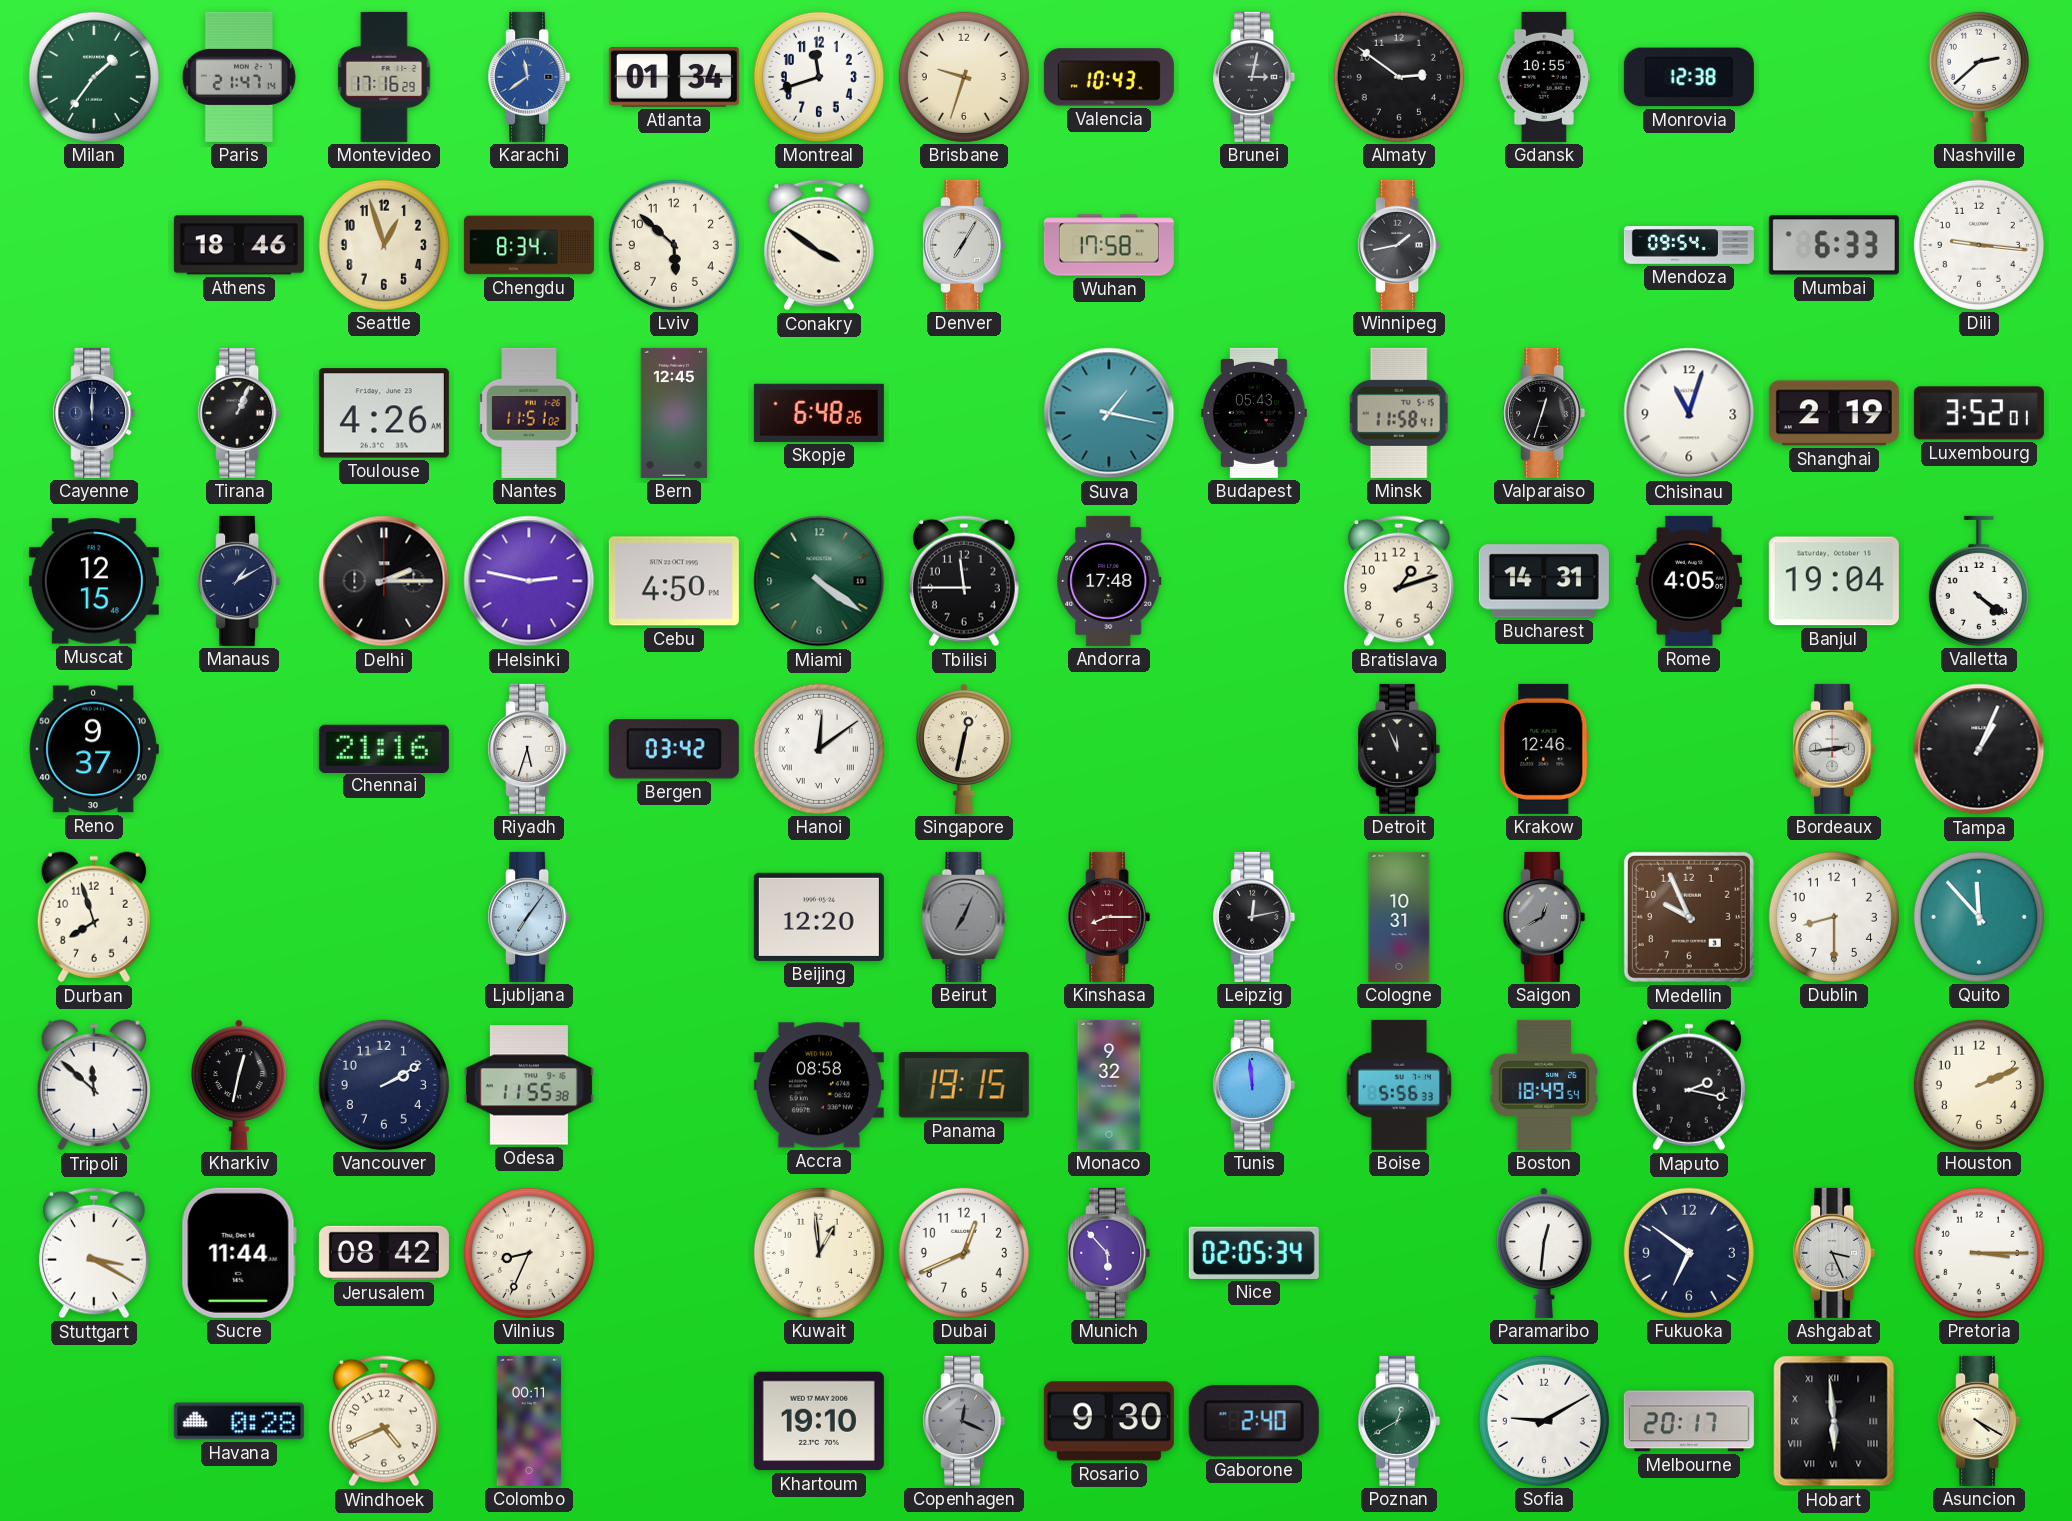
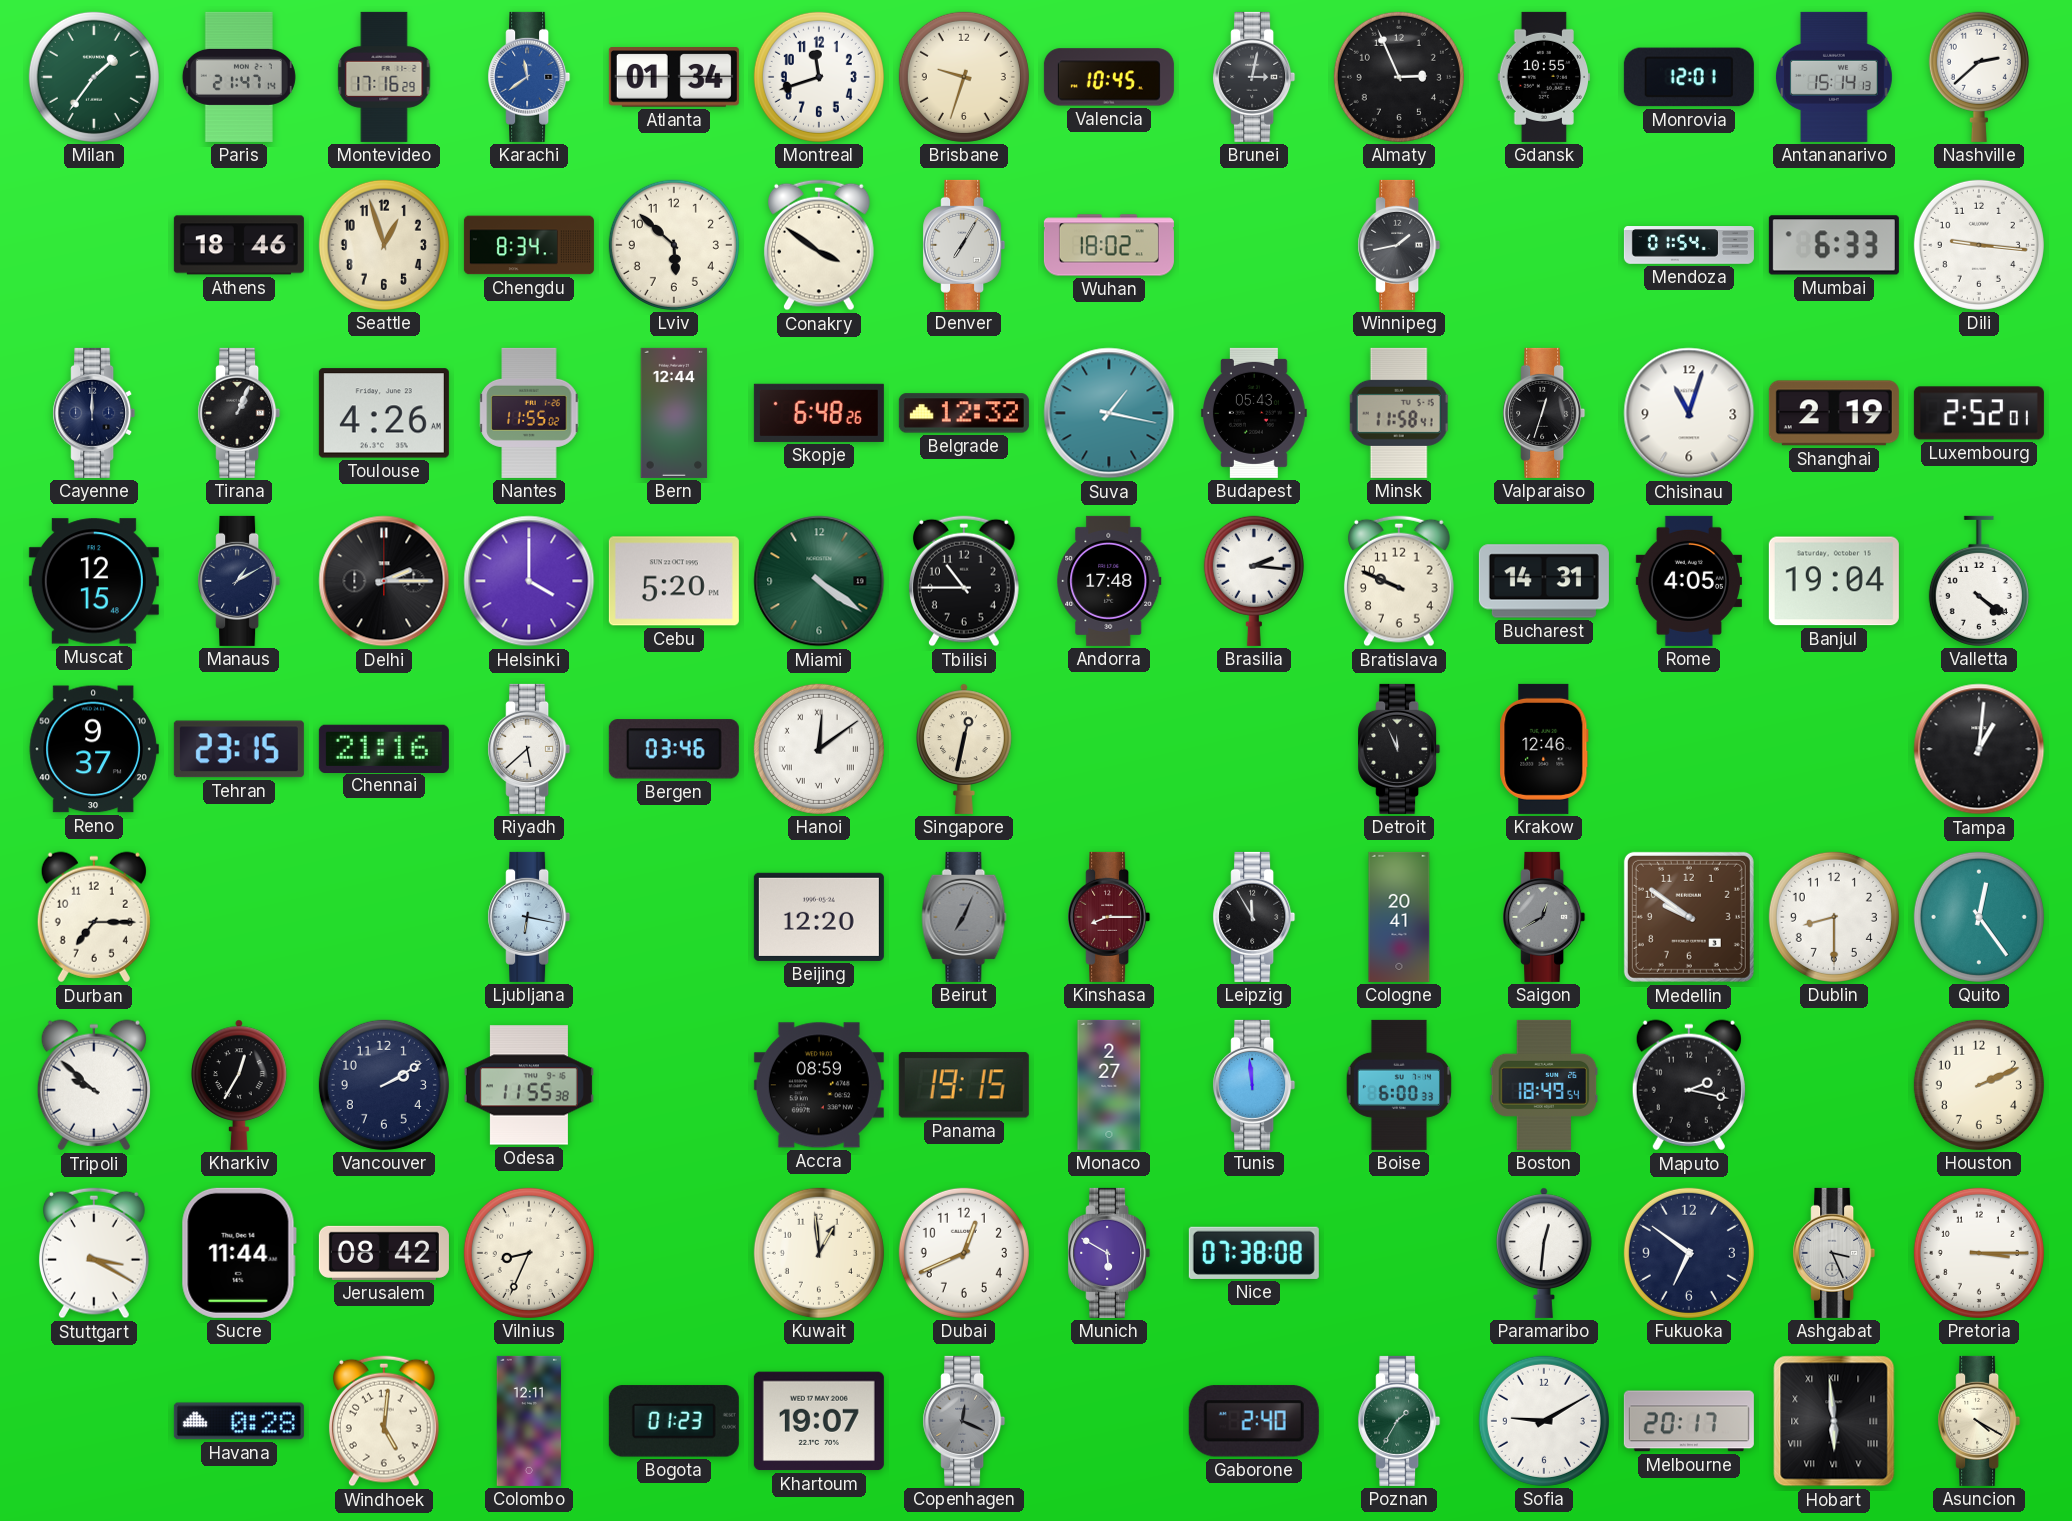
Valencia: 10:43 -> 10:45
Almaty: 2:51 -> 2:56
Monrovia: 12:38 -> 12:01
Antananarivo: none -> 15:14
Wuhan: 17:58 -> 18:02
Mendoza: 09:54 -> 01:54
Nantes: 11:51 -> 11:55
Bern: 12:45 -> 12:44
Belgrade: none -> 12:32
Luxembourg: 3:52 -> 2:52
Helsinki: 2:47 -> 4:00
Cebu: 4:50 -> 5:20
Tbilisi: 11:45 -> 10:45
Brasilia: none -> 2:16
Bratislava: 1:12 -> 9:49
Tehran: none -> 23:15
Riyadh: 5:33 -> 5:38
Bergen: 03:42 -> 03:46
Bordeaux: 2:44 -> none
Tampa: 1:04 -> 1:01
Durban: 7:57 -> 7:15
Ljubljana: 7:06 -> 6:17
Leipzig: 12:13 -> 11:55
Cologne: 10:31 -> 20:41
Medellin: 9:56 -> 9:51
Quito: 11:53 -> 12:24
Tripoli: 11:52 -> 9:52
Kharkiv: 12:32 -> 12:35
Accra: 08:58 -> 08:59
Monaco: 9:32 -> 2:27
Boise: 5:56 -> 6:00
Munich: 5:53 -> 5:50
Nice: 02:05 -> 07:38
Windhoek: 4:41 -> 5:01
Colombo: 00:11 -> 12:11
Bogota: none -> 01:23
Khartoum: 19:10 -> 19:07
Rosario: 9:30 -> none
Poznan: 12:40 -> 1:35
